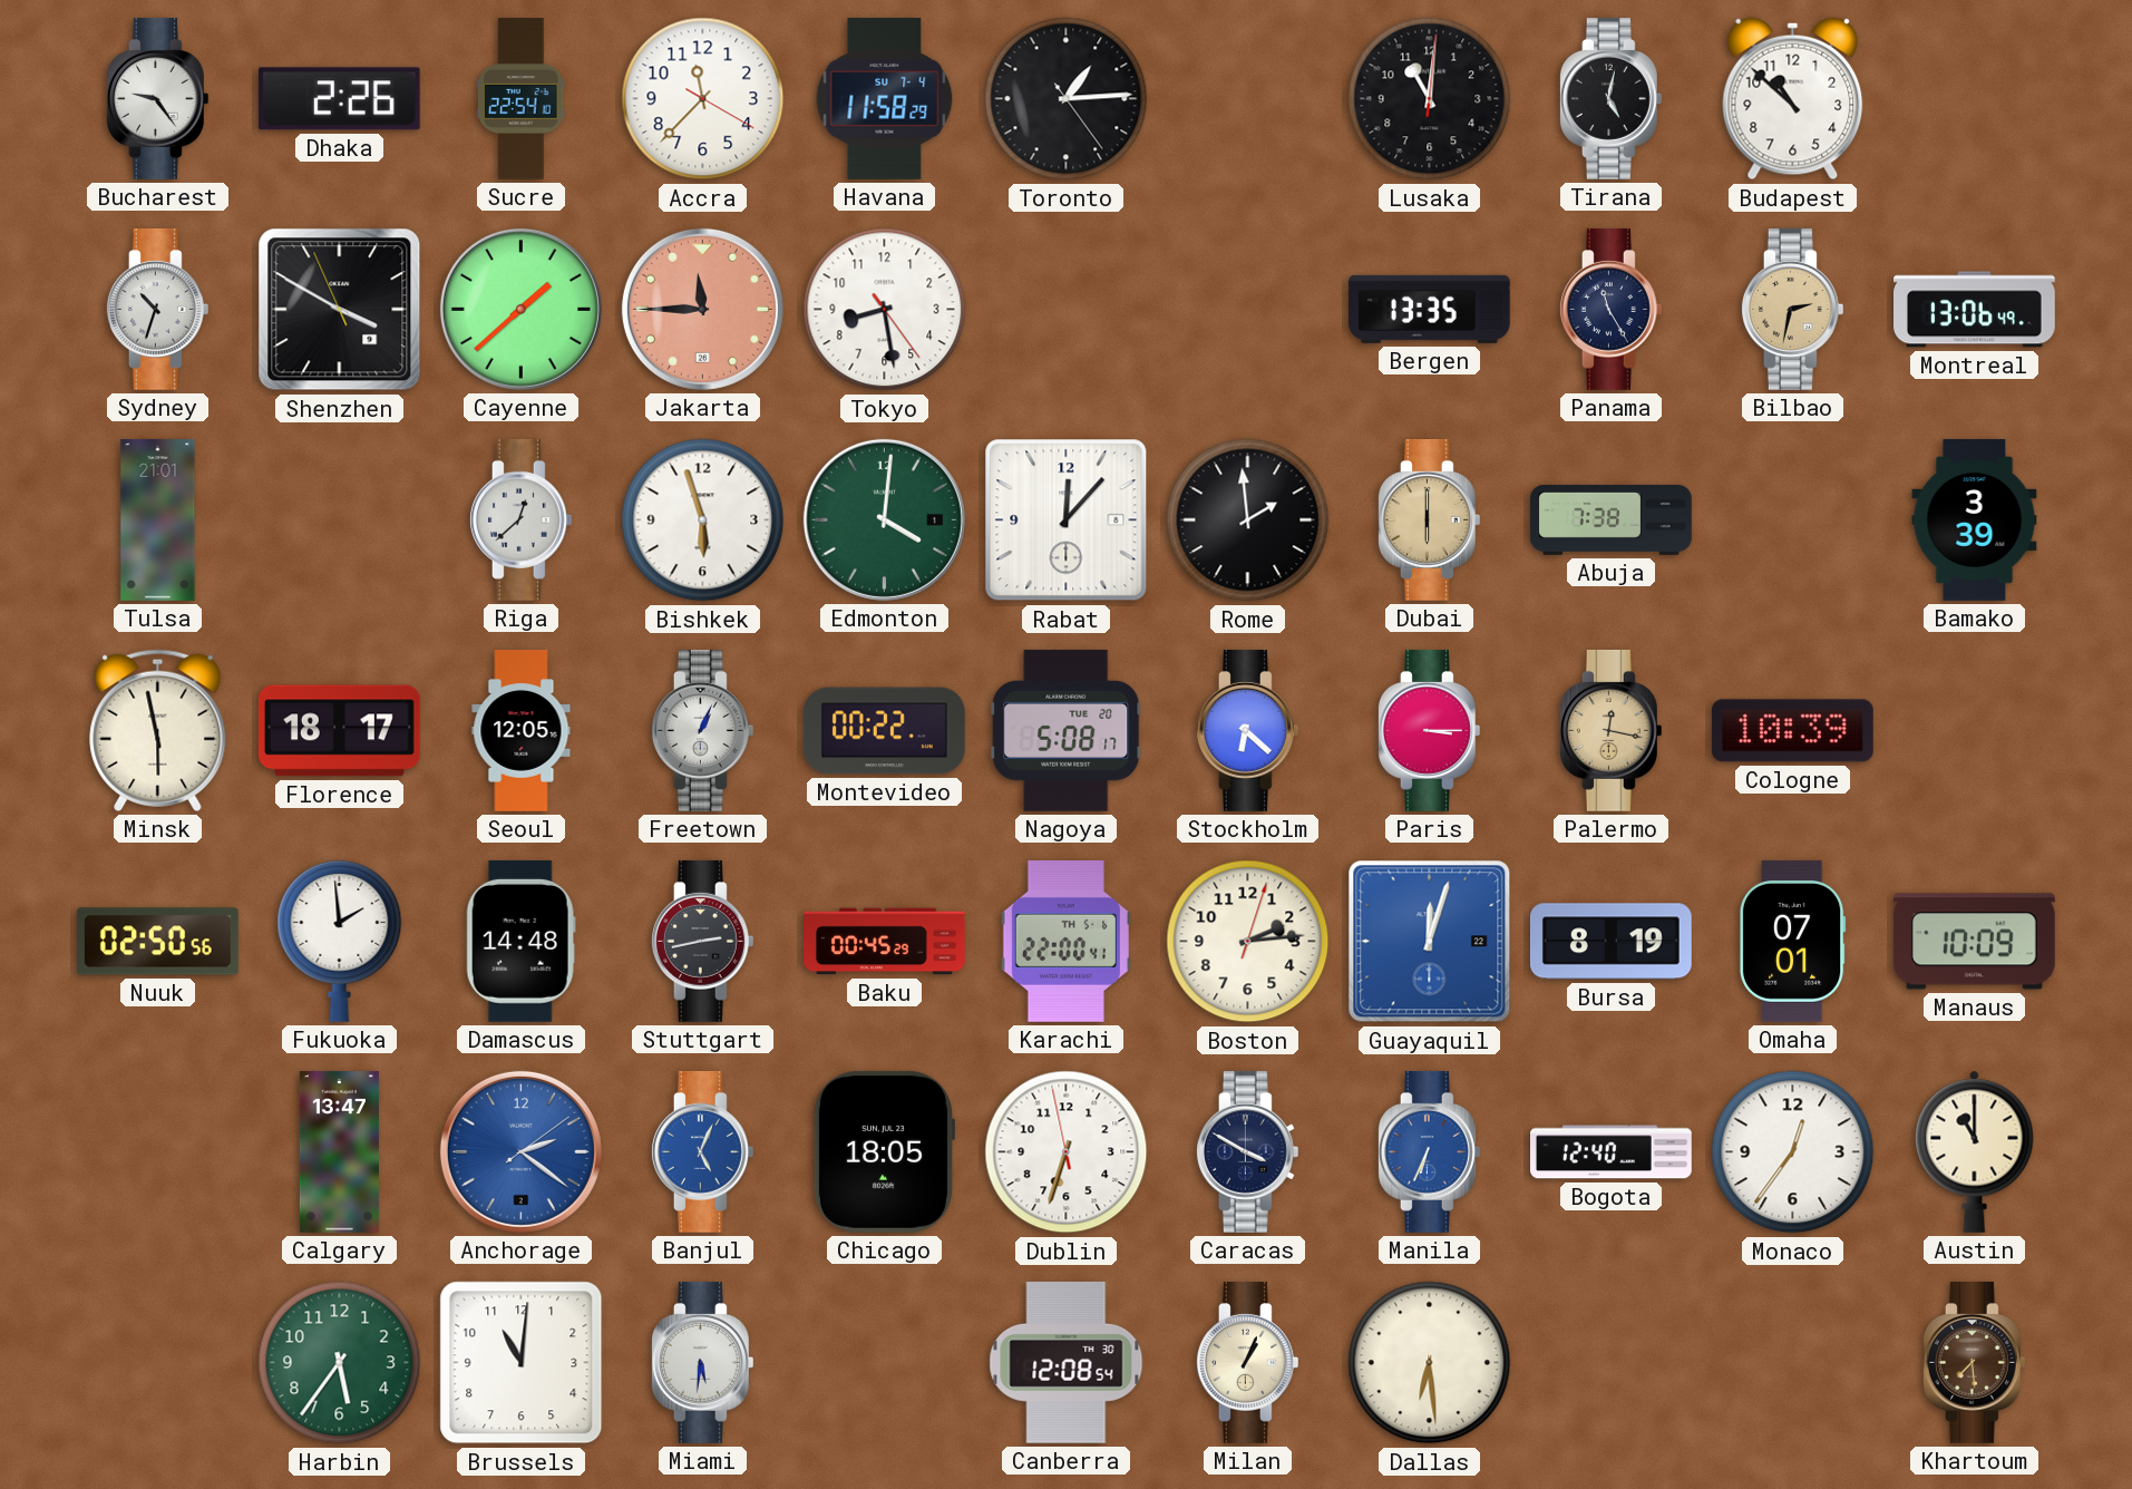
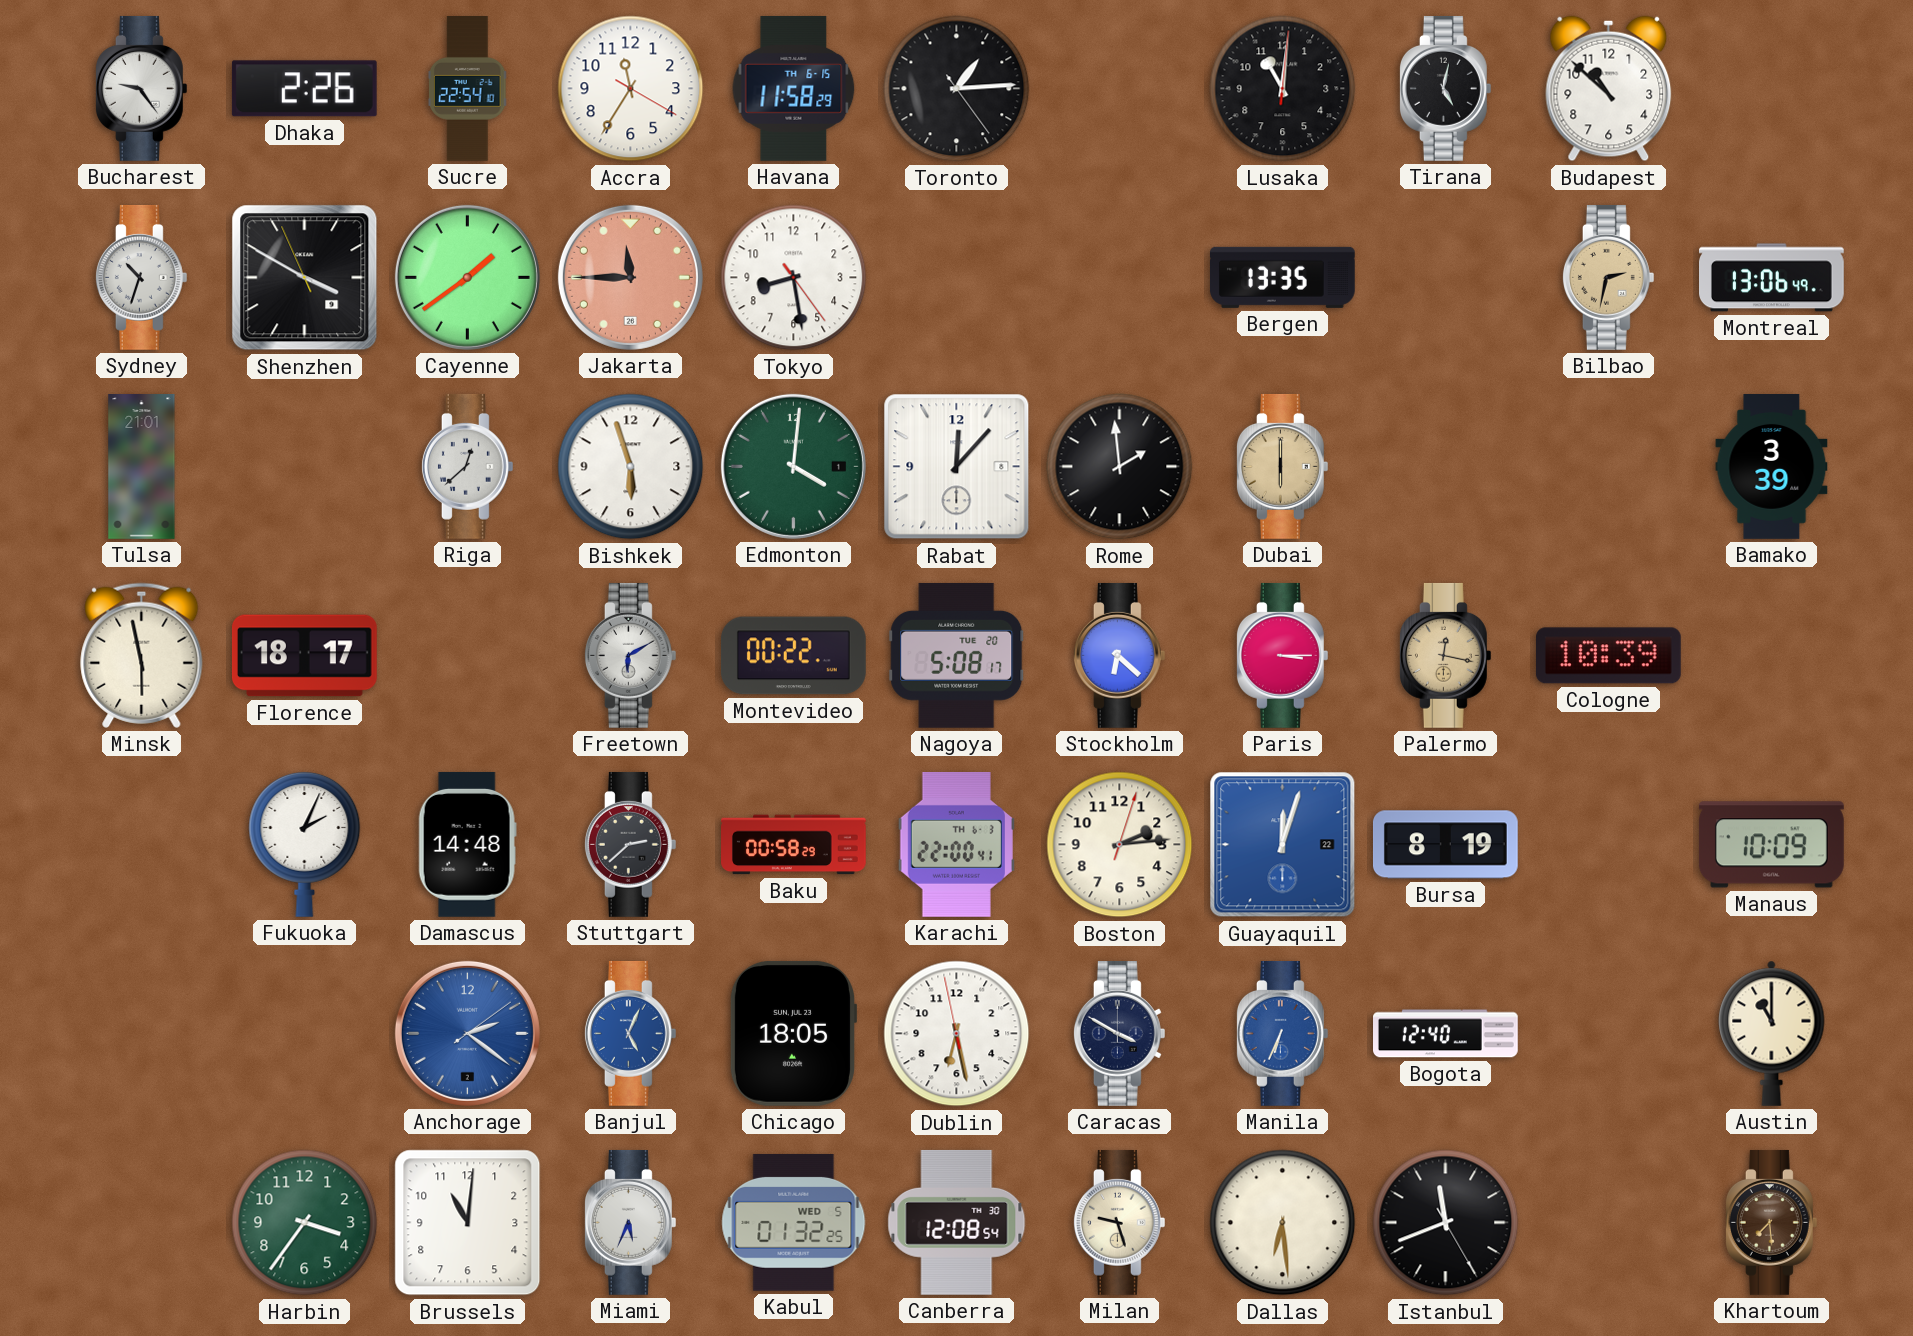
Accra: 11:37 -> 11:35
Havana date: SU 7-4 -> TH 6-15
Cayenne: 1:38 -> 1:39
Panama: 11:25 -> none
Abuja: 7:38 -> none
Seoul: 12:05 -> none
Freetown: 1:04 -> 6:10
Nuuk: 02:50 -> none
Fukuoka: 1:59 -> 2:04
Stuttgart: 2:43 -> 2:38
Baku: 00:45 -> 00:58
Karachi date: TH 5-6 -> TH 6-3
Omaha: 07:01 -> none
Calgary: 13:47 -> none
Dublin: 6:32 -> 6:27
Monaco: 12:36 -> none
Harbin: 5:36 -> 3:36
Miami: 5:31 -> 5:34
Kabul: none -> 01:32
Milan: 1:04 -> 9:27
Istanbul: none -> 11:41
